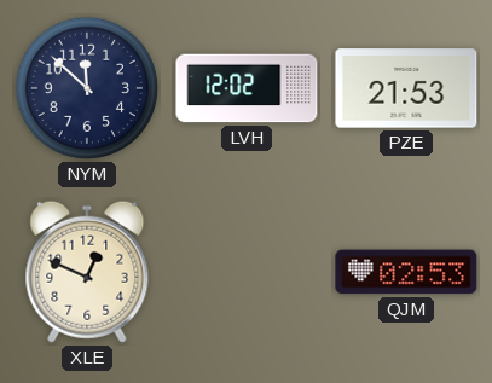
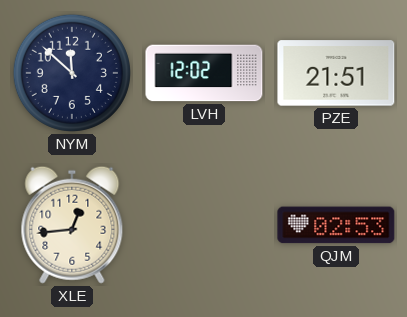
PZE: 21:53 -> 21:51
XLE: 12:49 -> 12:44
